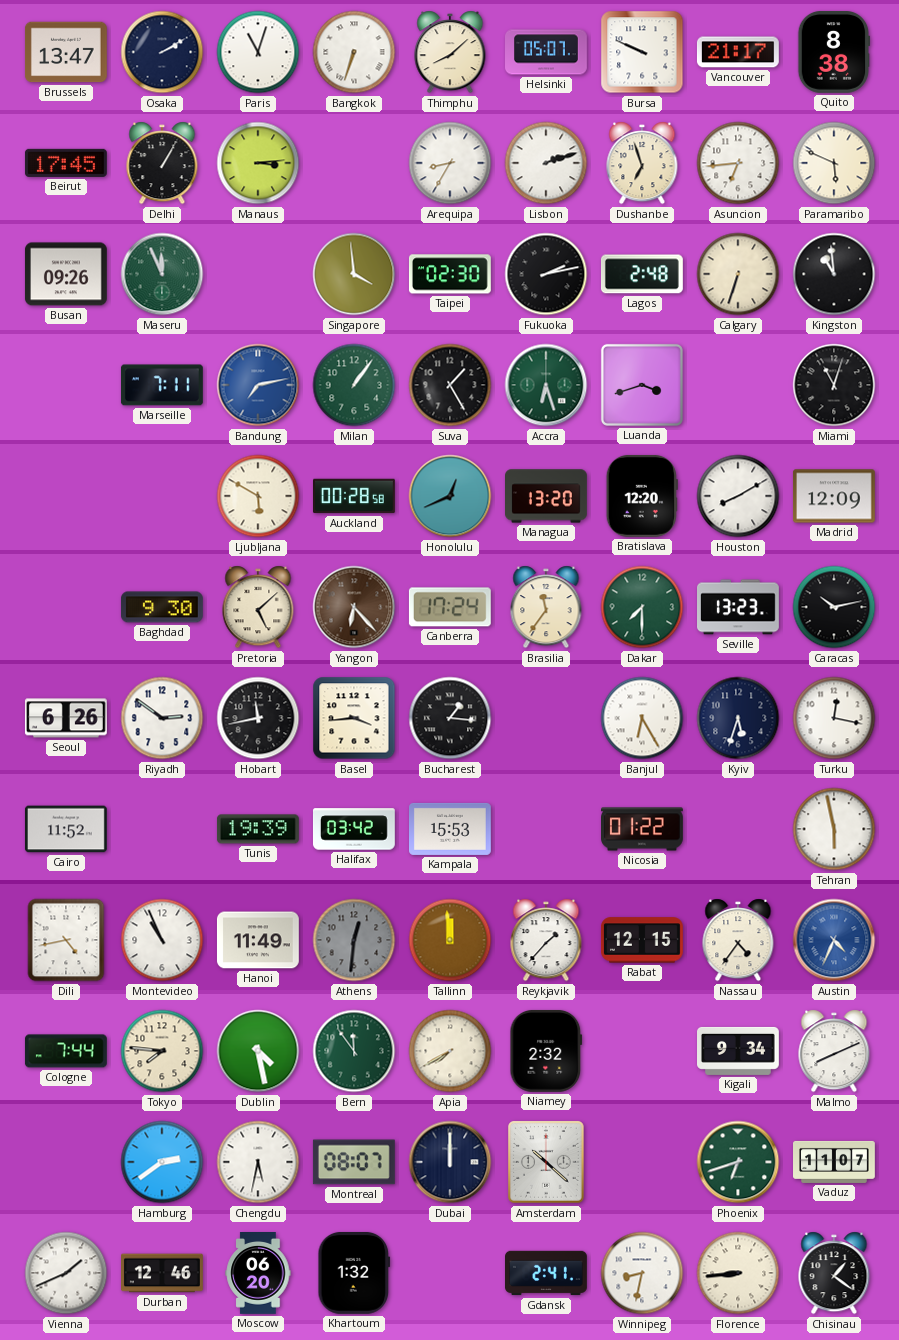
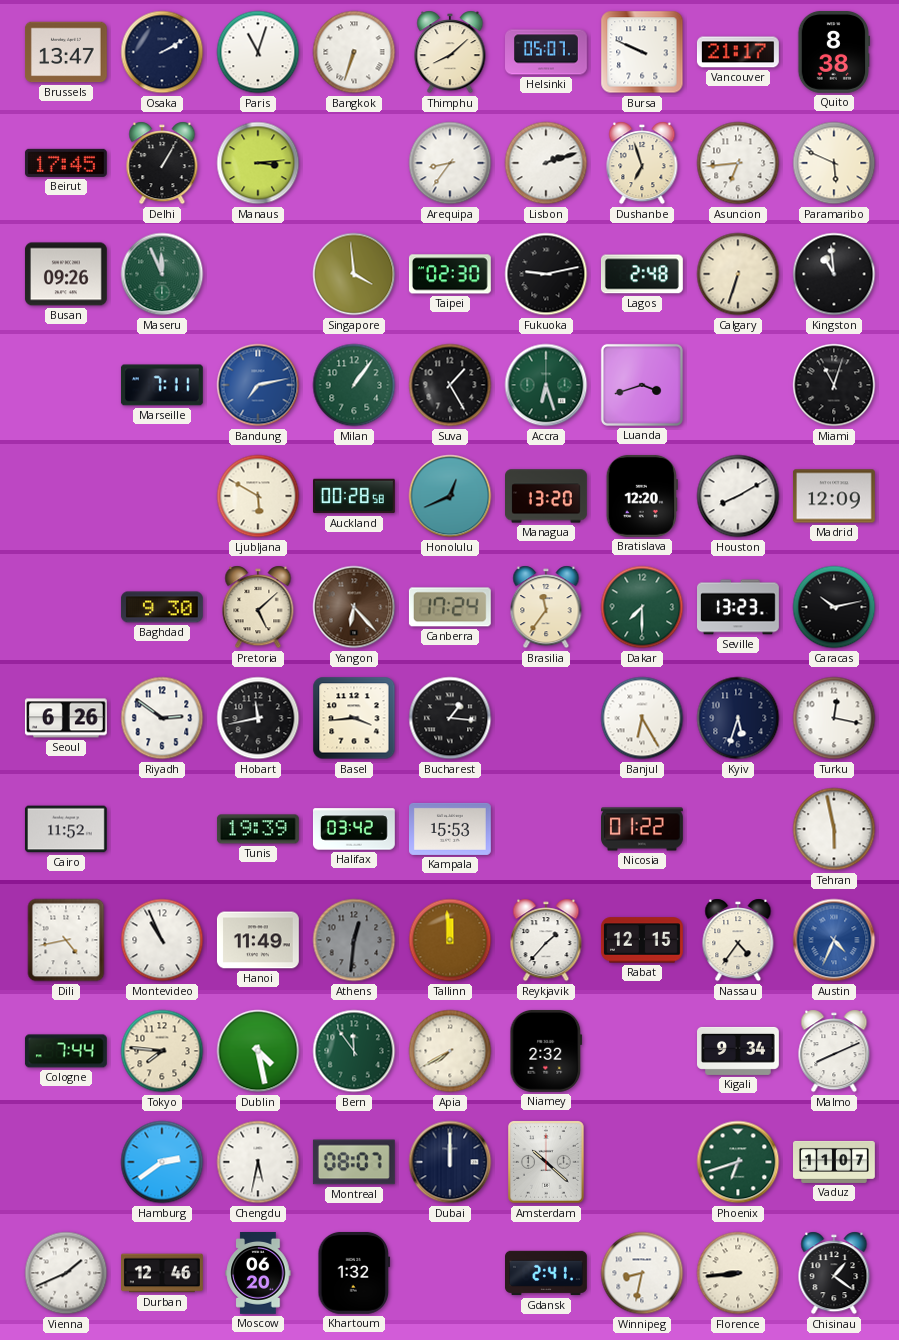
Arequipa: 8:35 -> 8:36
Fukuoka: 2:13 -> 9:13
